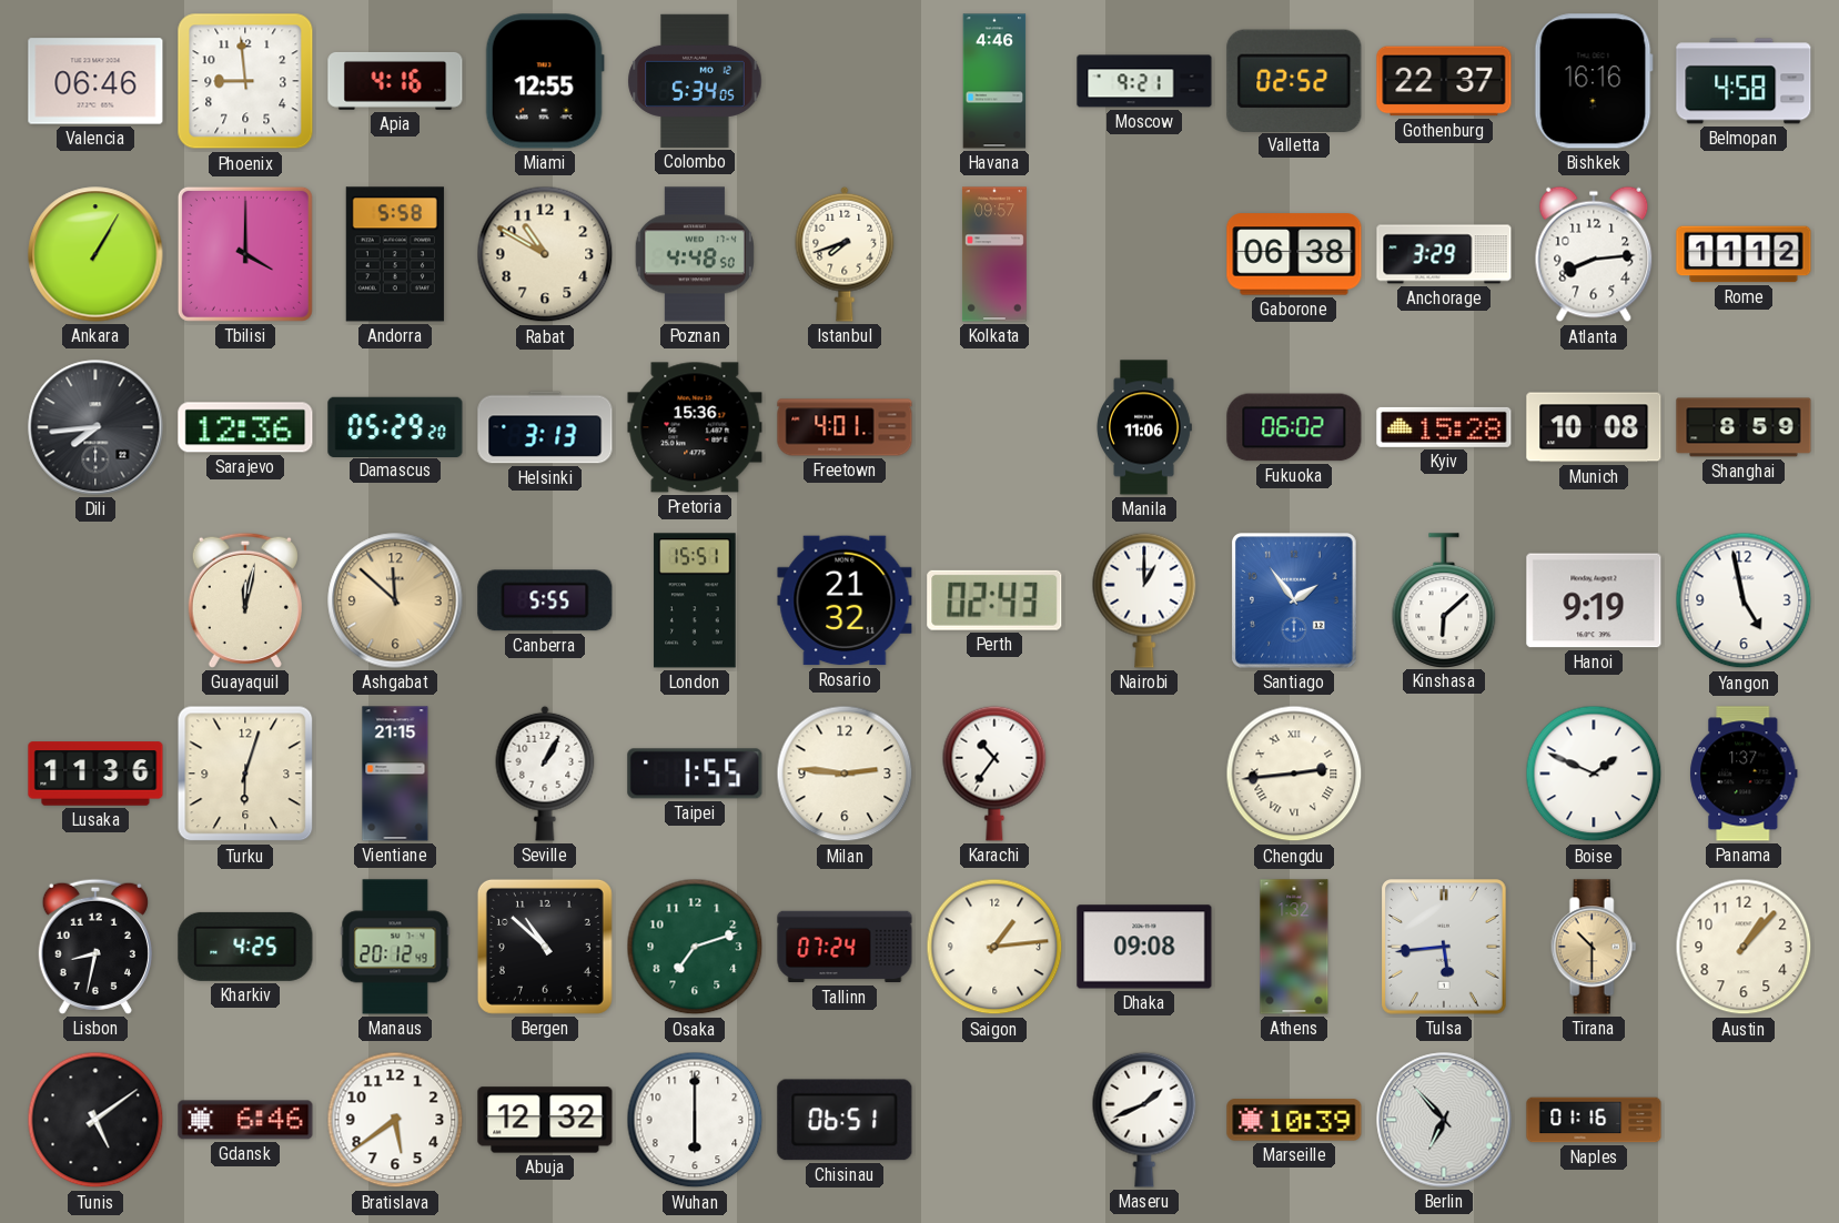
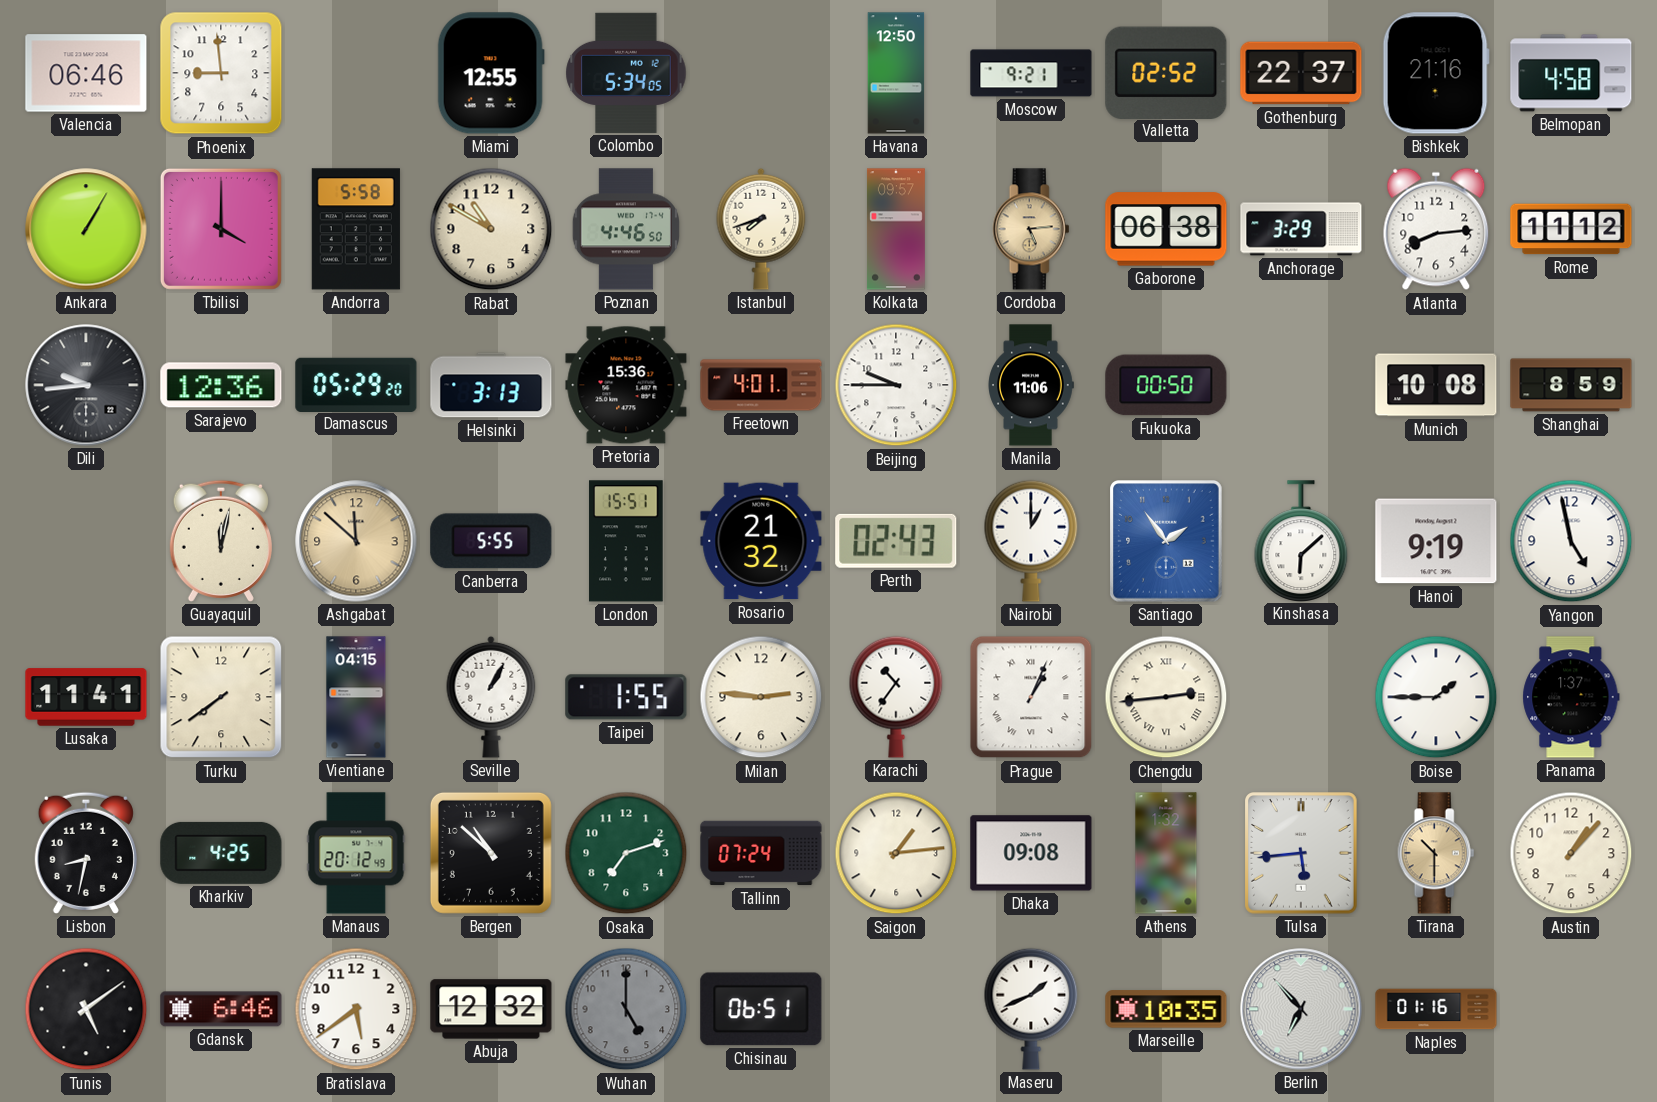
Apia: 4:16 -> none
Havana: 4:46 -> 12:50
Bishkek: 16:16 -> 21:16
Poznan: 4:48 -> 4:46
Cordoba: none -> 5:14
Dili: 7:44 -> 9:44
Beijing: none -> 9:45
Fukuoka: 06:02 -> 00:50
Kyiv: 15:28 -> none
Lusaka: 11:36 -> 11:41
Turku: 6:03 -> 7:39
Vientiane: 21:15 -> 04:15
Prague: none -> 1:04
Boise: 1:49 -> 1:45
Wuhan: 6:00 -> 5:00
Wuhan dial: white -> grey
Marseille: 10:39 -> 10:35
